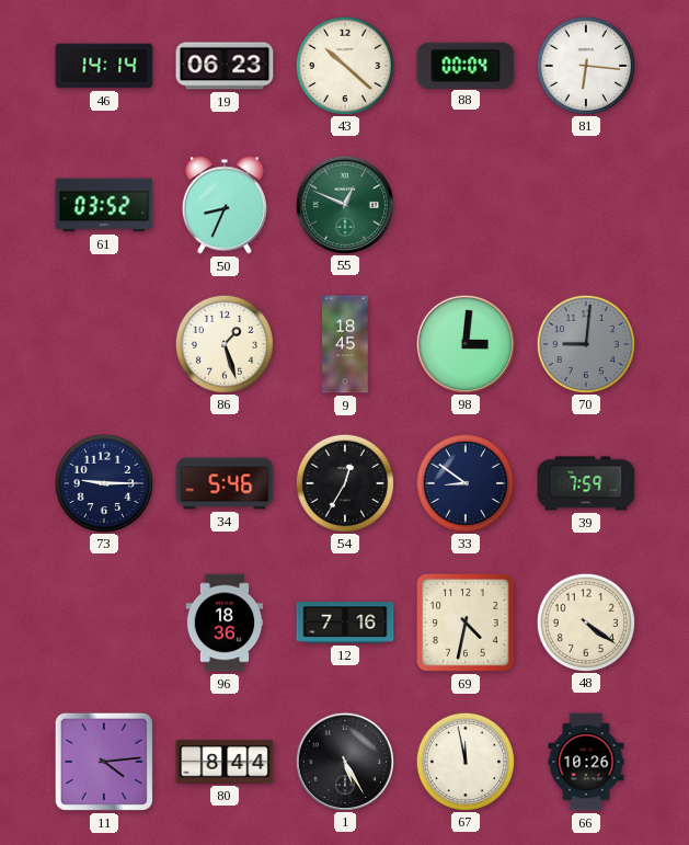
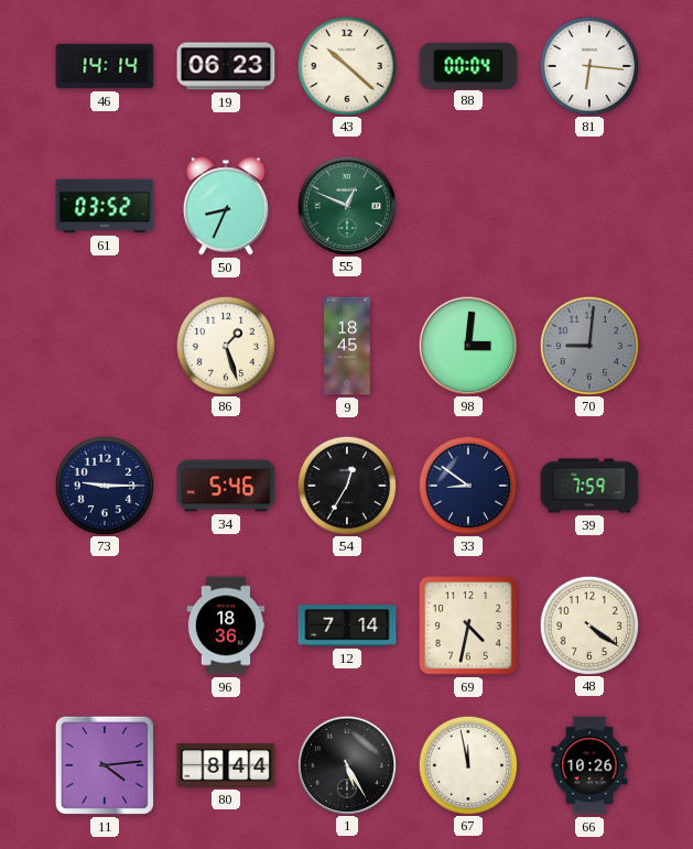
12: 7:16 -> 7:14
